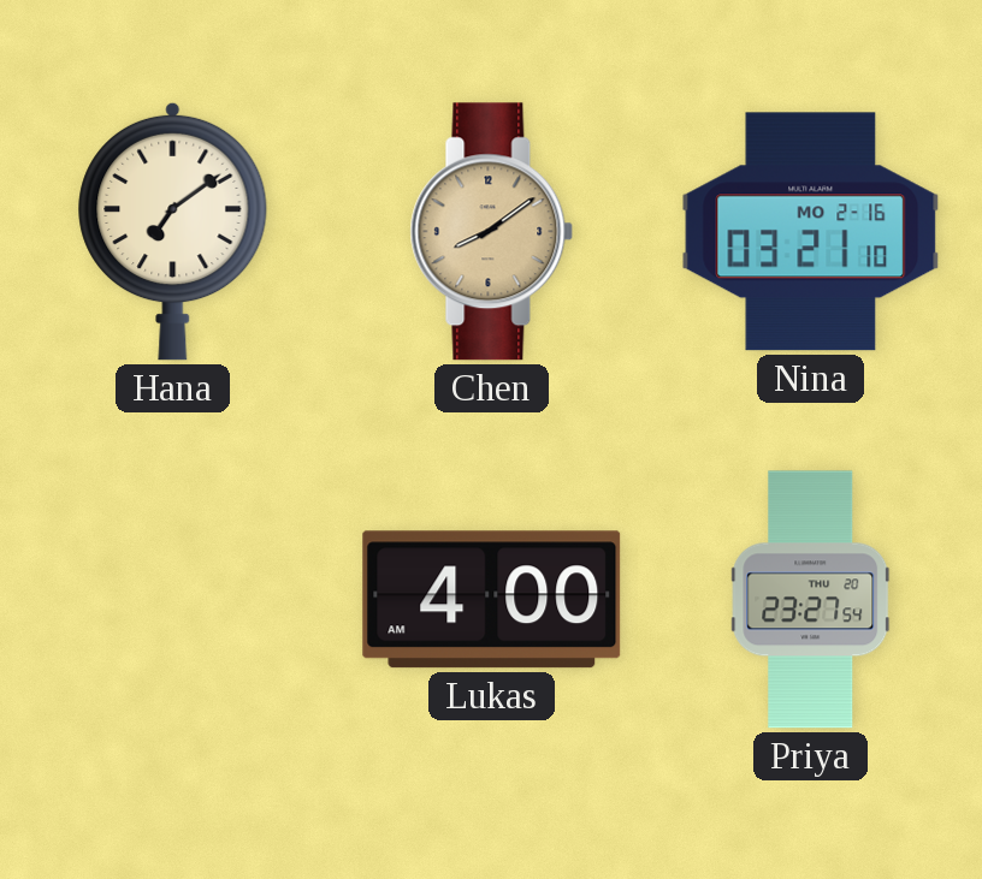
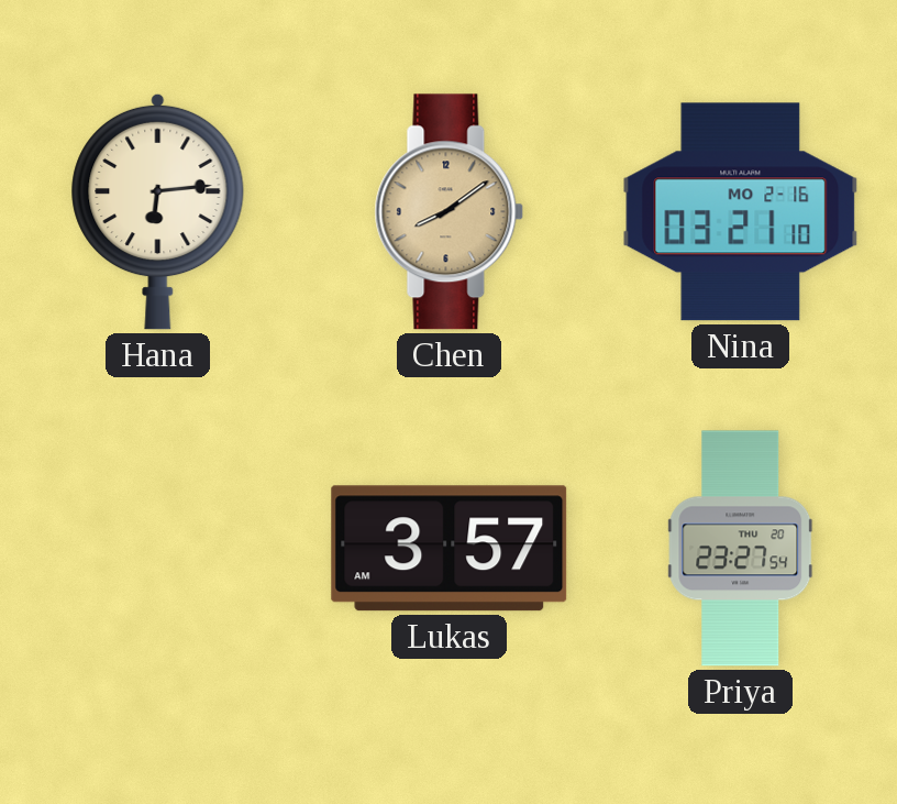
Hana: 7:09 -> 6:14
Lukas: 4:00 -> 3:57
